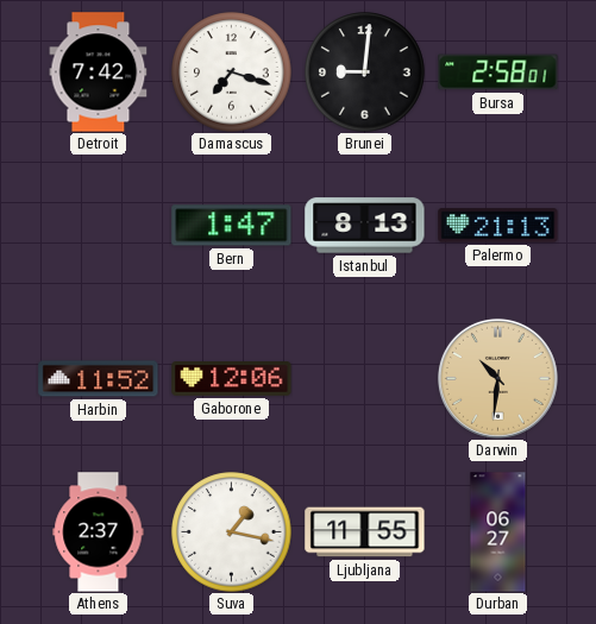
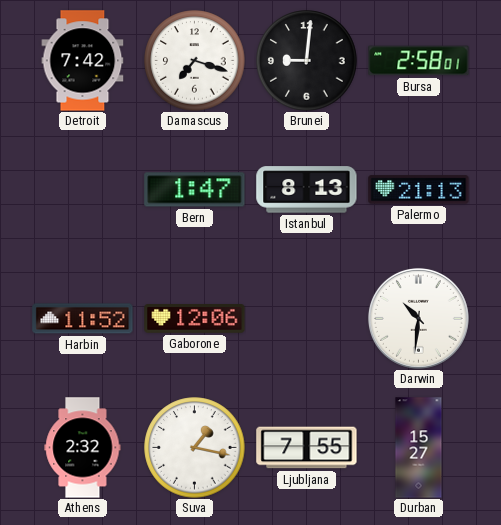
Darwin dial: champagne -> white
Athens: 2:37 -> 2:32
Ljubljana: 11:55 -> 7:55
Durban: 06:27 -> 15:27
